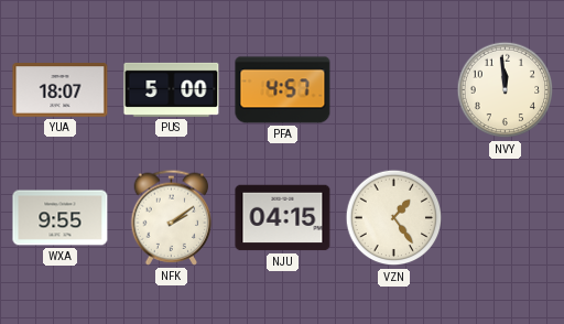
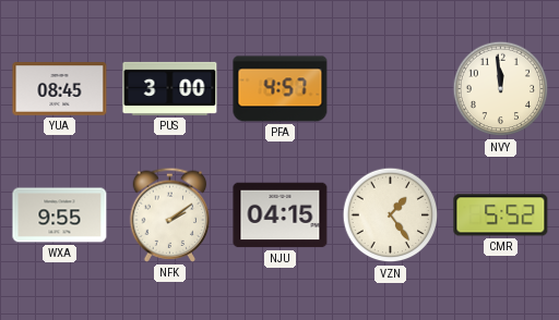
YUA: 18:07 -> 08:45
PUS: 5:00 -> 3:00
CMR: none -> 5:52
